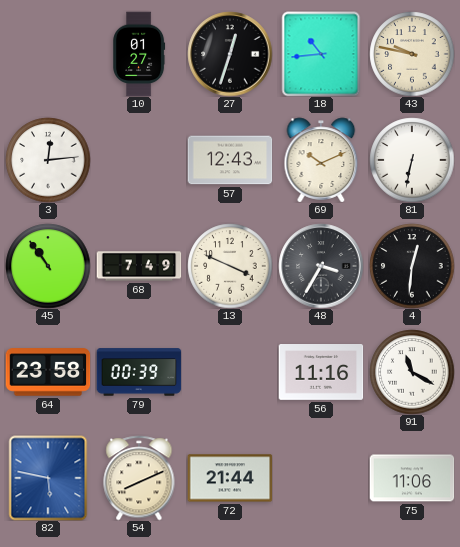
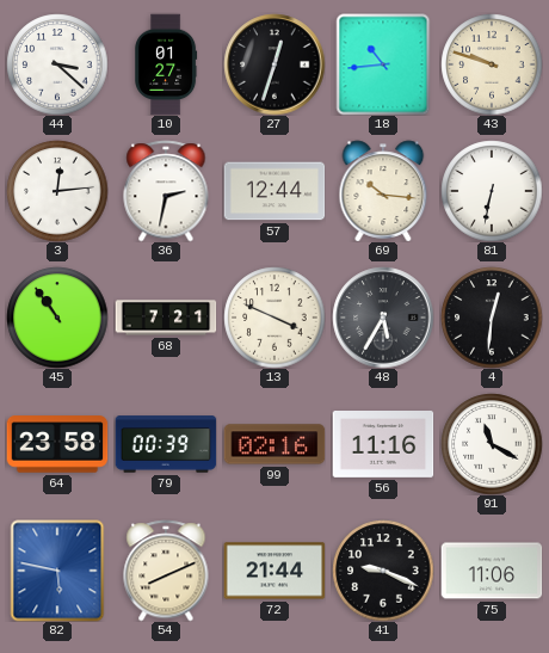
44: none -> 3:22
43: 9:47 -> 9:48
36: none -> 2:32
57: 12:43 -> 12:44
69: 10:11 -> 10:16
68: 7:49 -> 7:21
48: 3:35 -> 5:35
99: none -> 02:16
41: none -> 9:19
